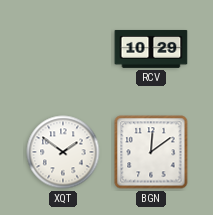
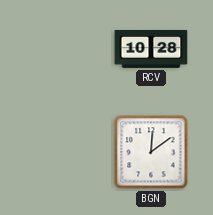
RCV: 10:29 -> 10:28
XQT: 1:51 -> none
